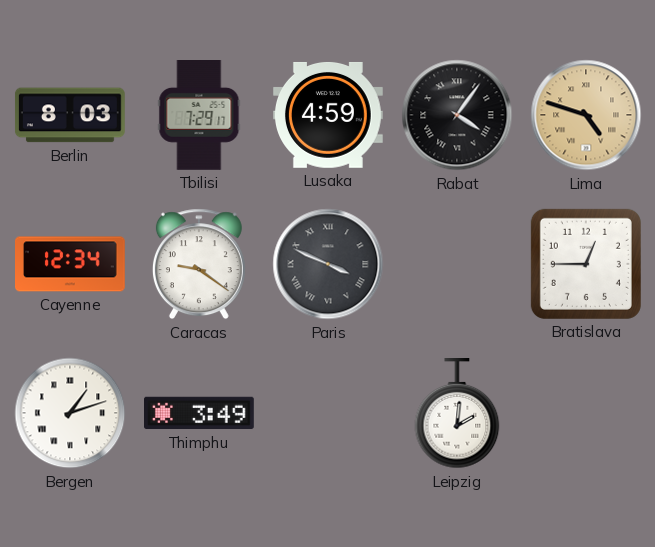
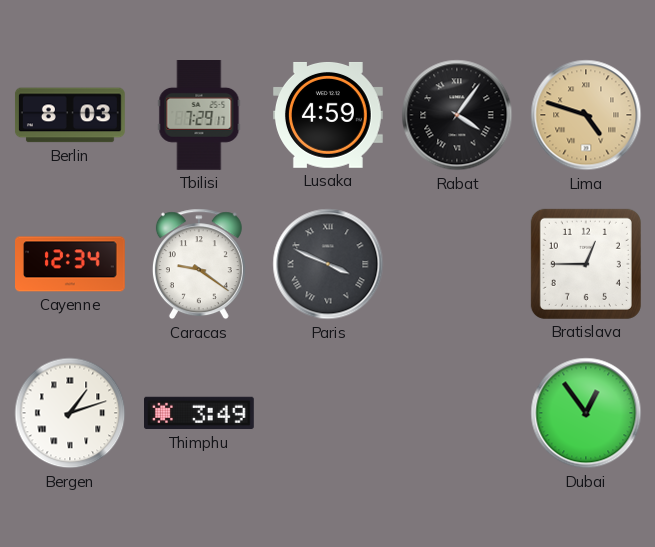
Leipzig: 2:01 -> none
Dubai: none -> 12:54
